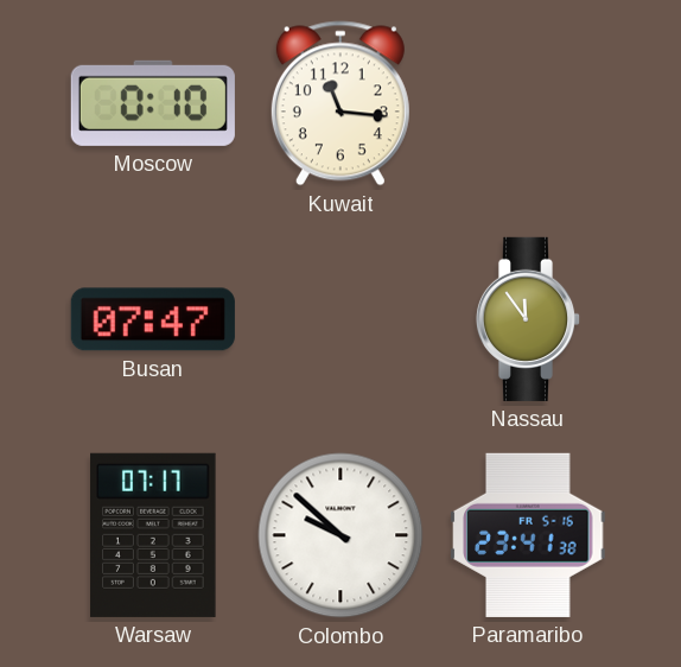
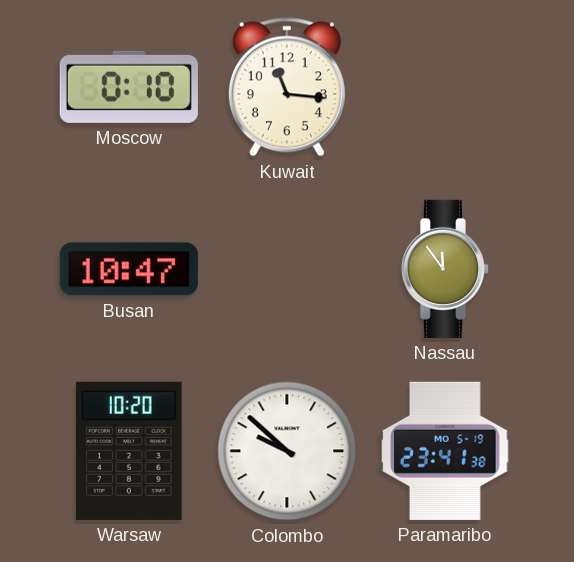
Busan: 07:47 -> 10:47
Warsaw: 07:17 -> 10:20
Paramaribo date: FR 5-16 -> MO 5-19
